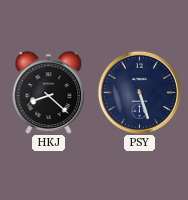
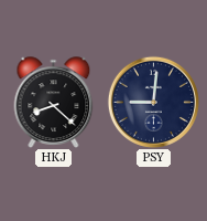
PSY: 5:27 -> 9:01
